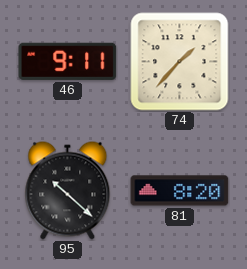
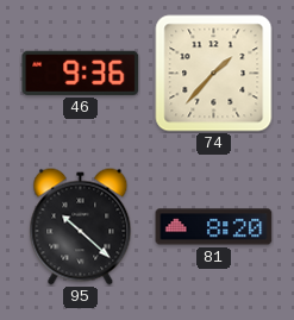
46: 9:11 -> 9:36
